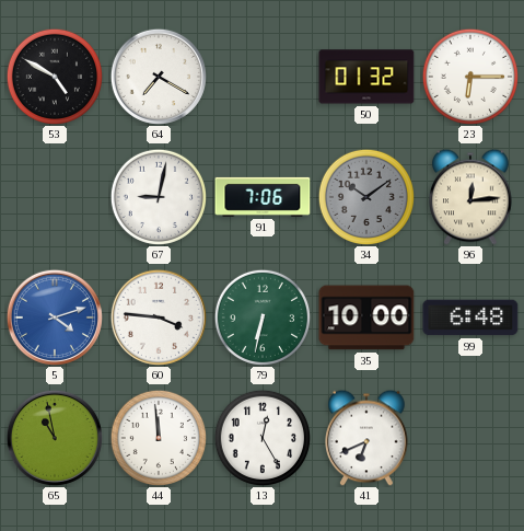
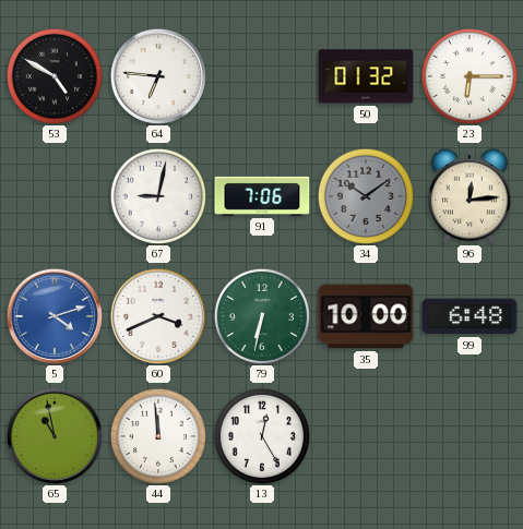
64: 7:20 -> 6:46
60: 3:46 -> 3:41
41: 6:41 -> none
